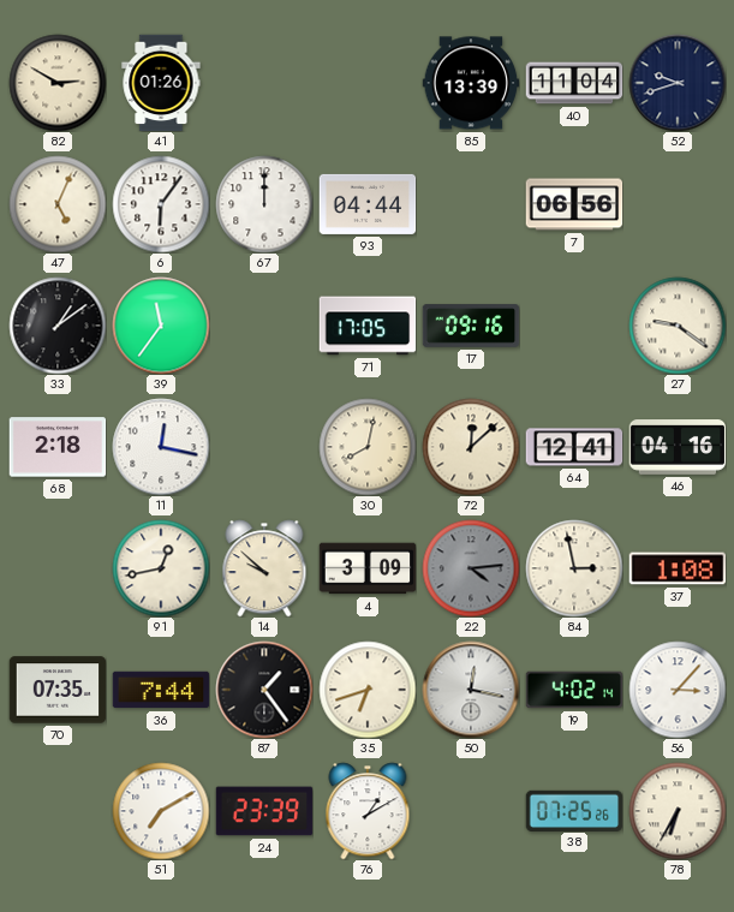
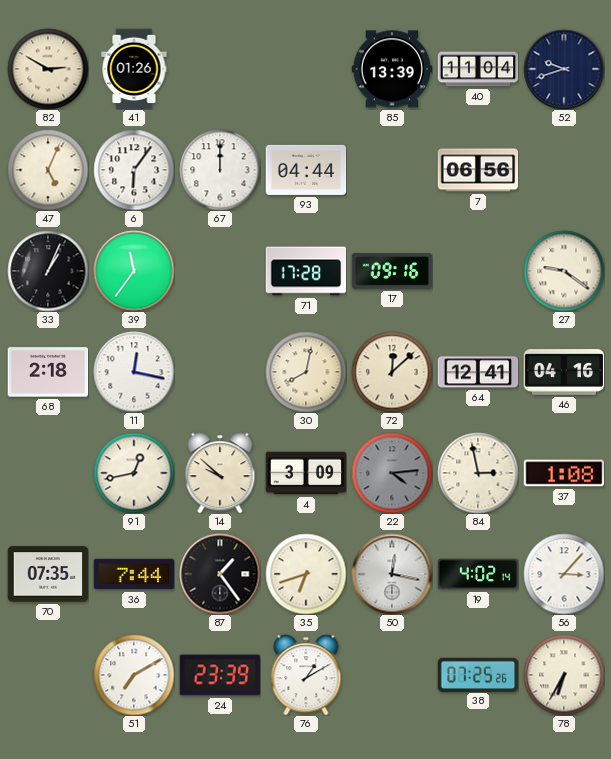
33: 1:09 -> 1:04
71: 17:05 -> 17:28
